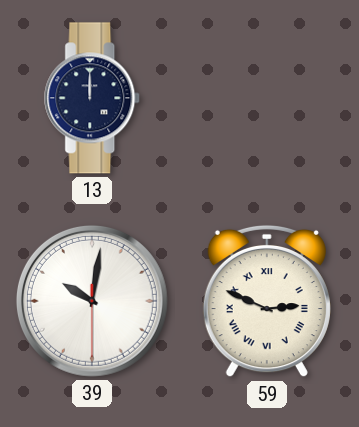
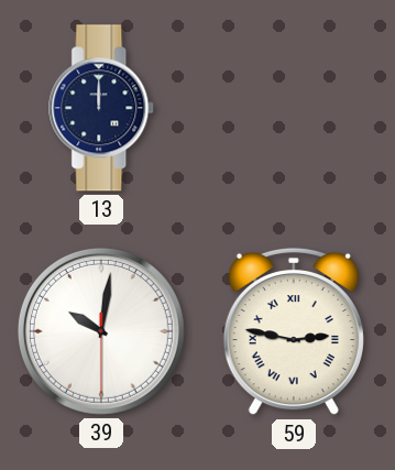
59: 2:49 -> 2:47
